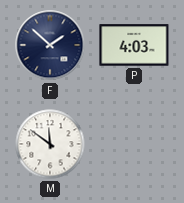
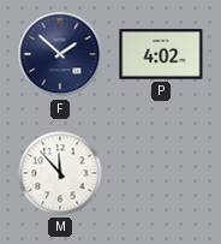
P: 4:03 -> 4:02
M: 11:51 -> 11:53
